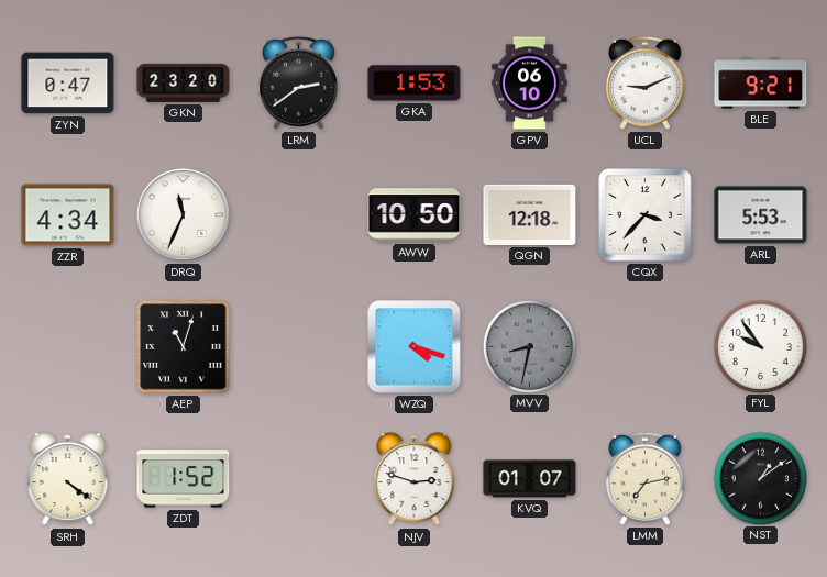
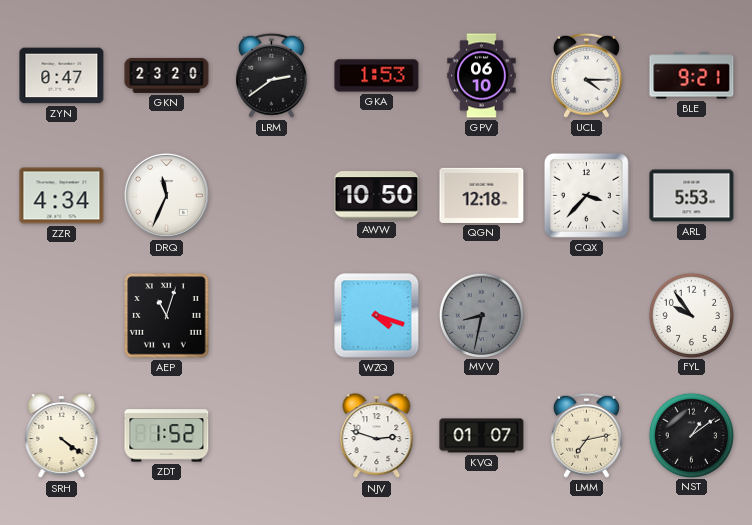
UCL: 9:11 -> 4:15
